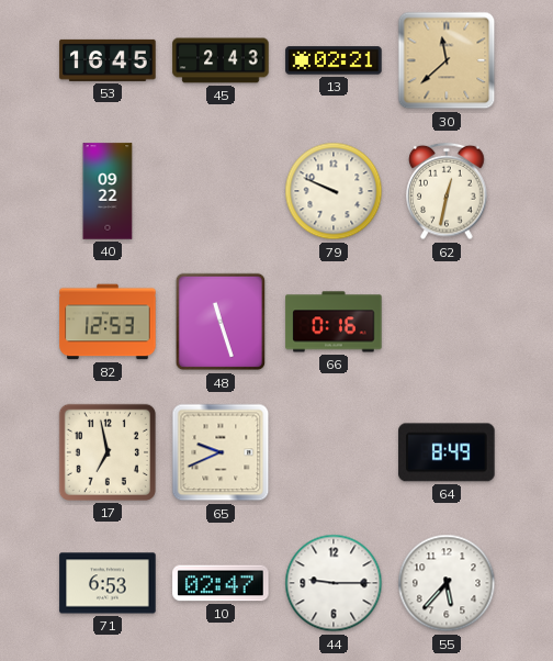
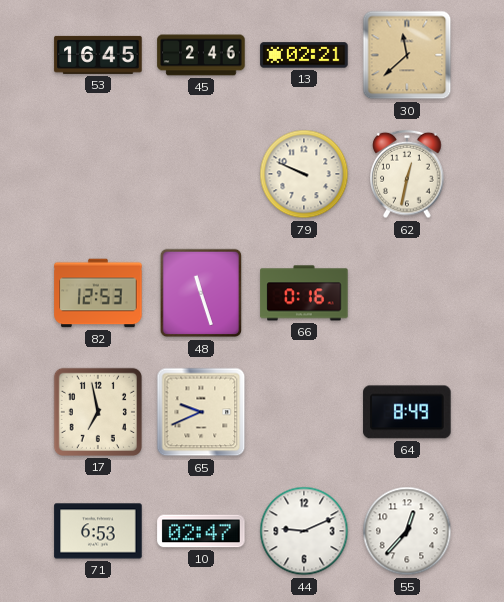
45: 2:43 -> 2:46
40: 09:22 -> none
44: 9:15 -> 9:11
55: 5:37 -> 12:37
